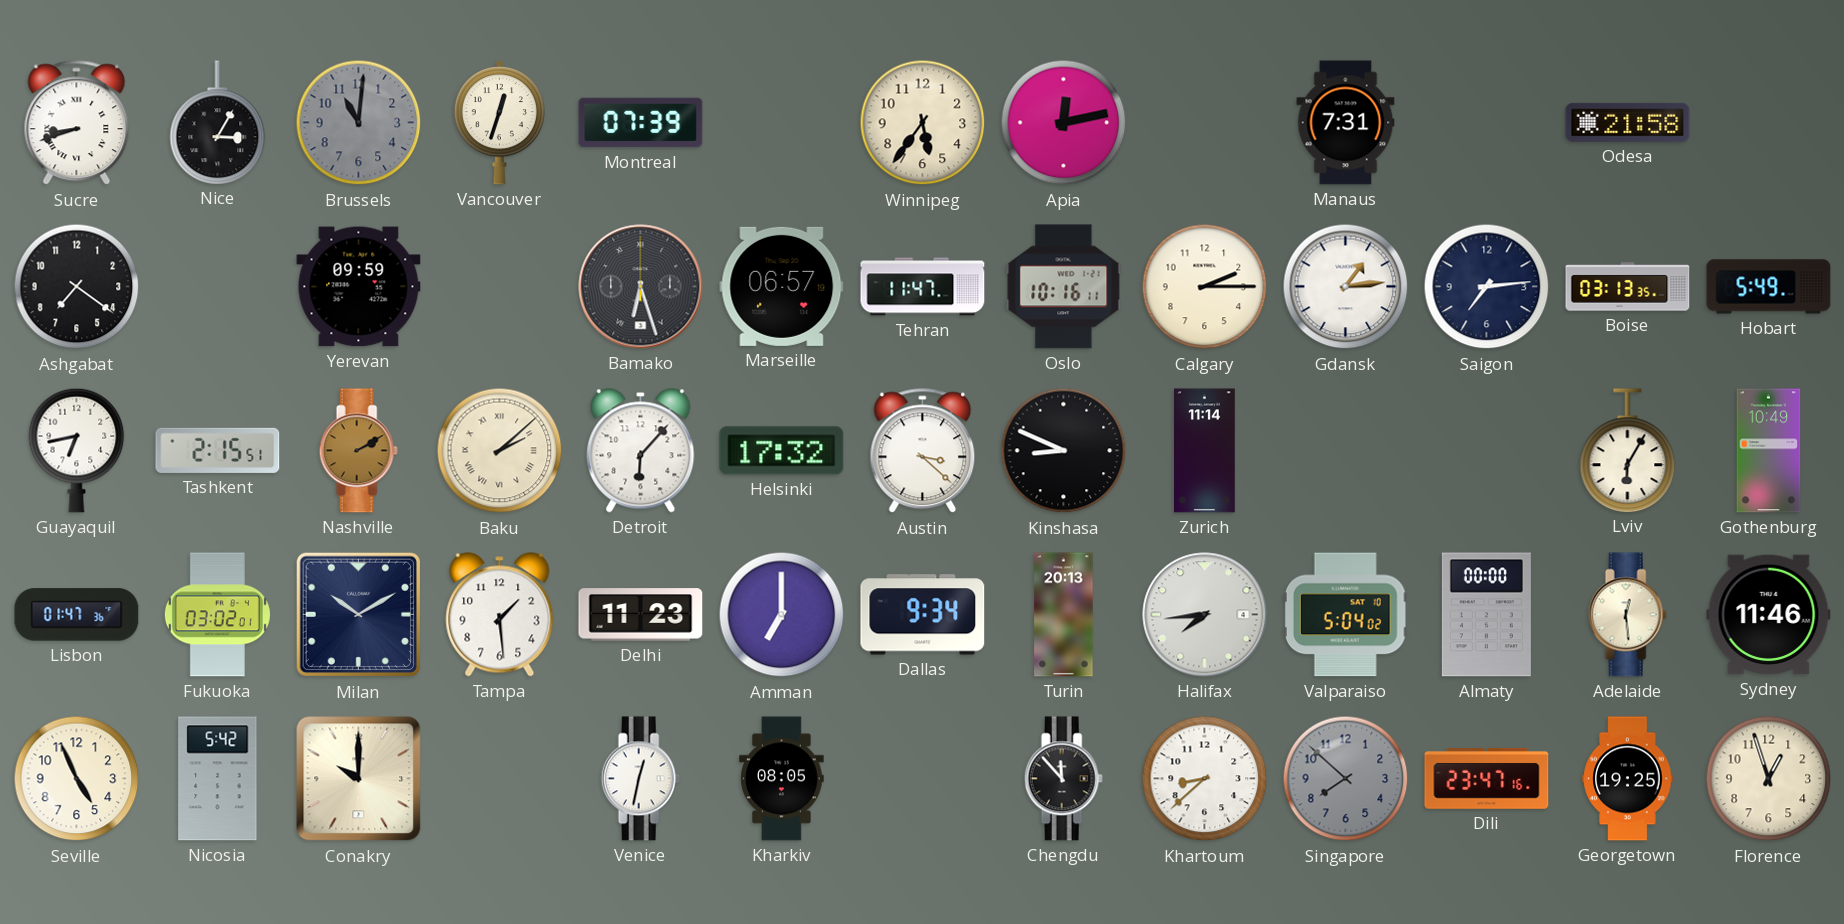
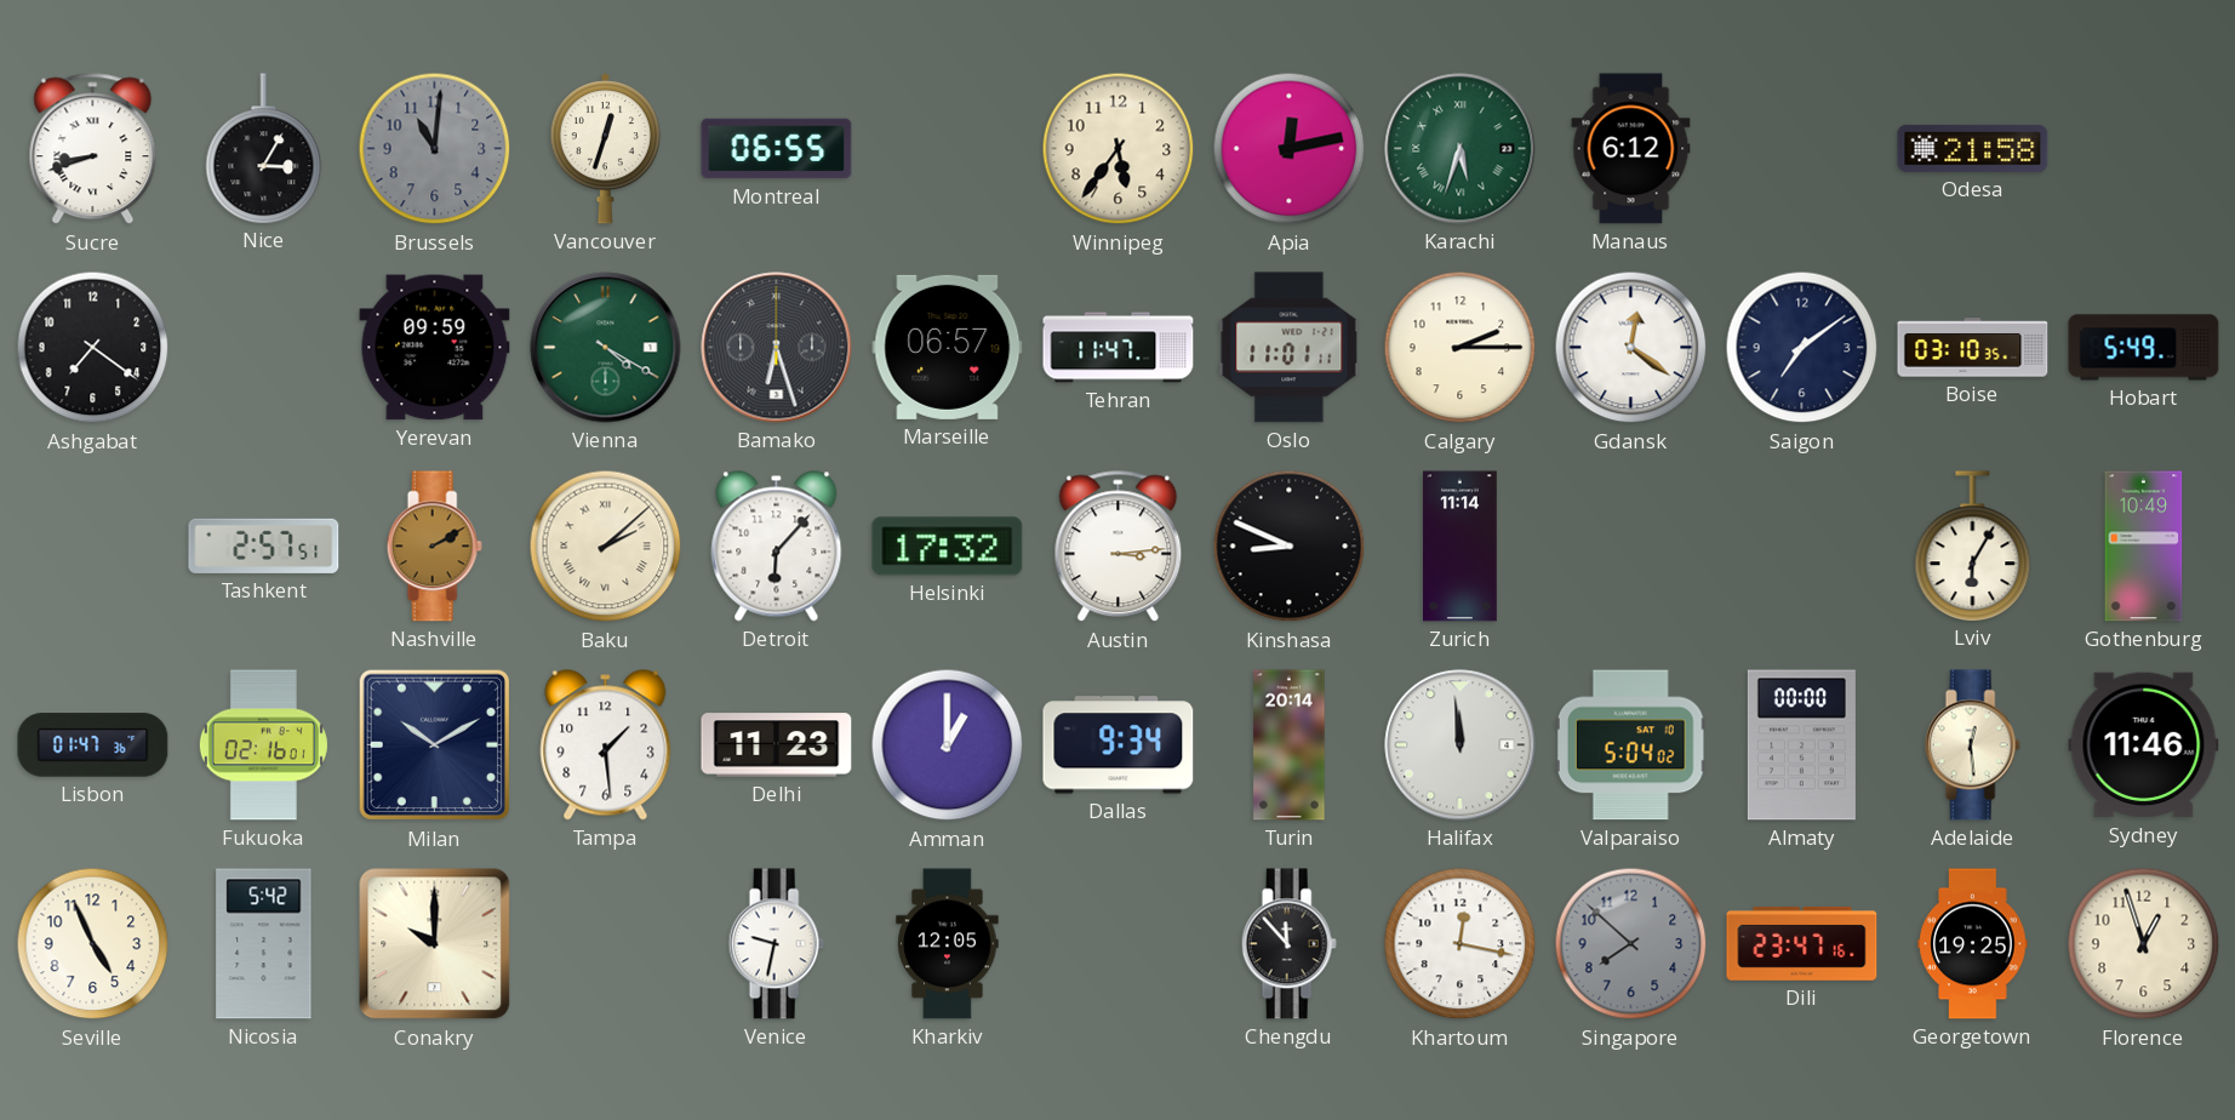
Montreal: 07:39 -> 06:55
Karachi: none -> 5:33
Manaus: 7:31 -> 6:12
Vienna: none -> 4:20
Oslo: 10:16 -> 11:01
Gdansk: 1:14 -> 12:21
Saigon: 7:14 -> 7:09
Boise: 03:13 -> 03:10
Guayaquil: 6:43 -> none
Tashkent: 2:15 -> 2:57
Austin: 3:22 -> 3:14
Fukuoka: 03:02 -> 02:16
Amman: 7:00 -> 1:00
Turin: 20:13 -> 20:14
Halifax: 7:44 -> 11:59
Venice: 12:32 -> 9:32
Kharkiv: 08:05 -> 12:05
Khartoum: 8:38 -> 12:17
